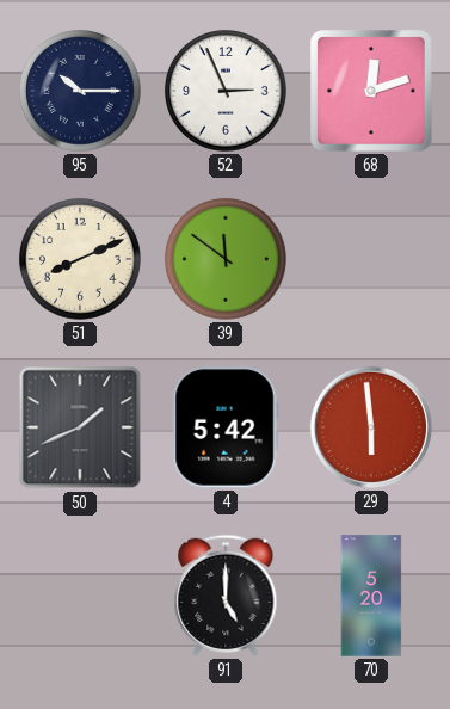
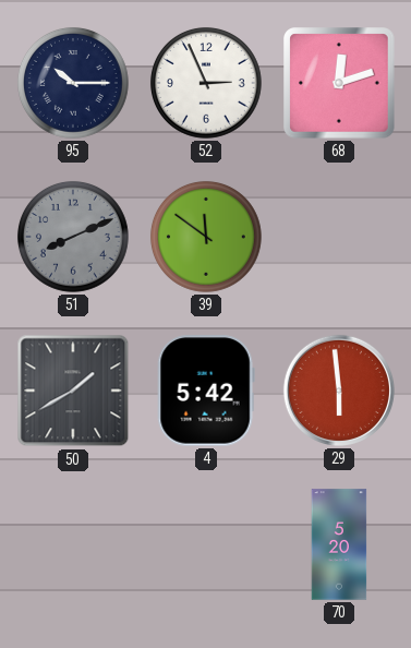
51 dial: cream -> grey
50: 1:41 -> 1:40
91: 5:00 -> none
